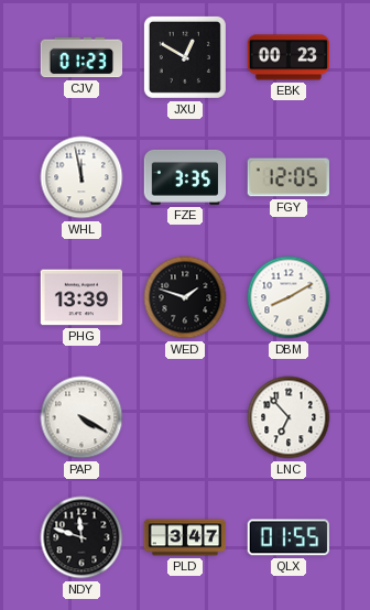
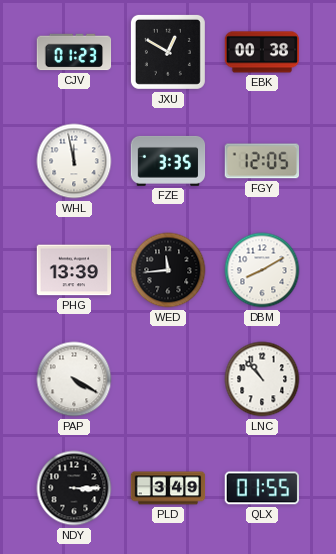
EBK: 00:23 -> 00:38
WED: 1:48 -> 11:44
LNC: 6:53 -> 10:53
NDY: 11:48 -> 3:15
PLD: 3:47 -> 3:49
